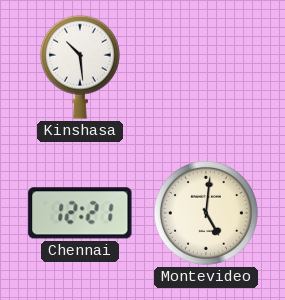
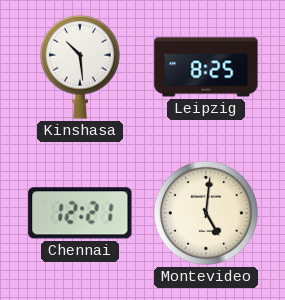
Leipzig: none -> 8:25
